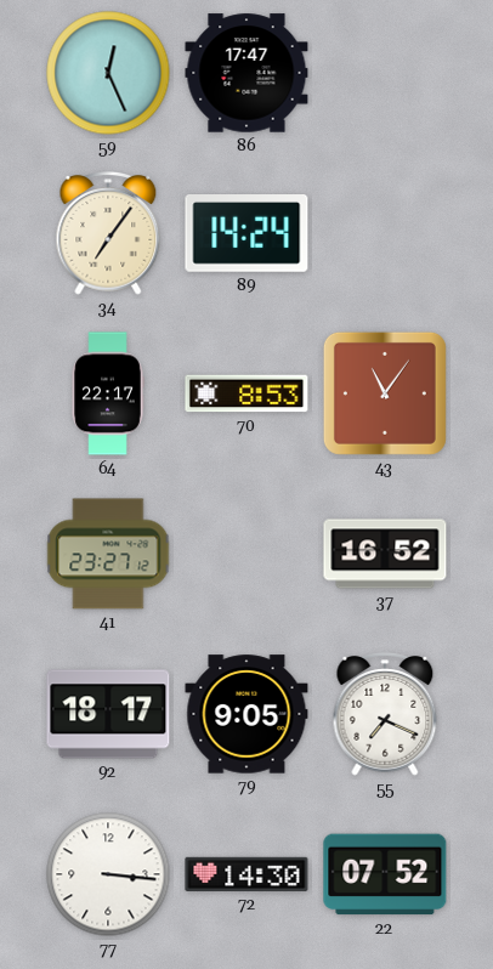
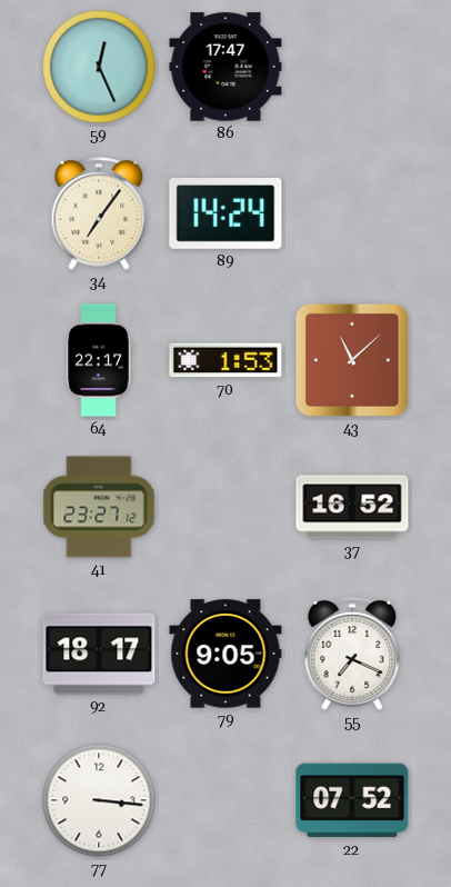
70: 8:53 -> 1:53
43: 11:06 -> 11:08
72: 14:30 -> none
